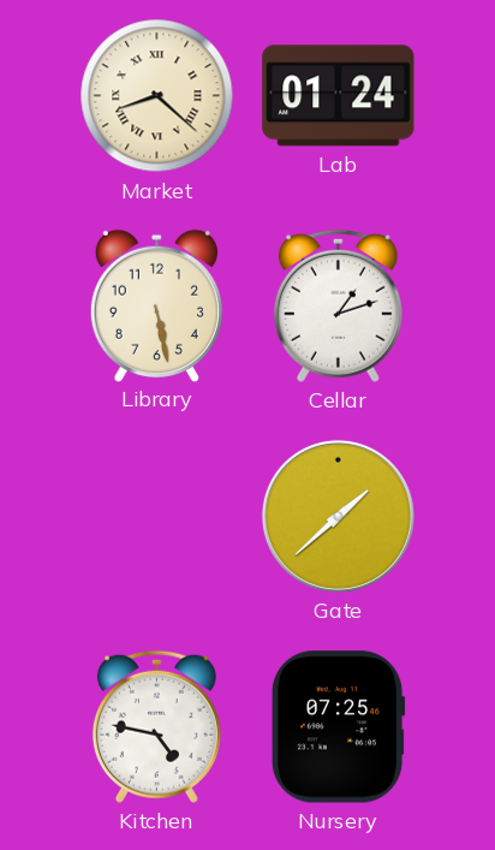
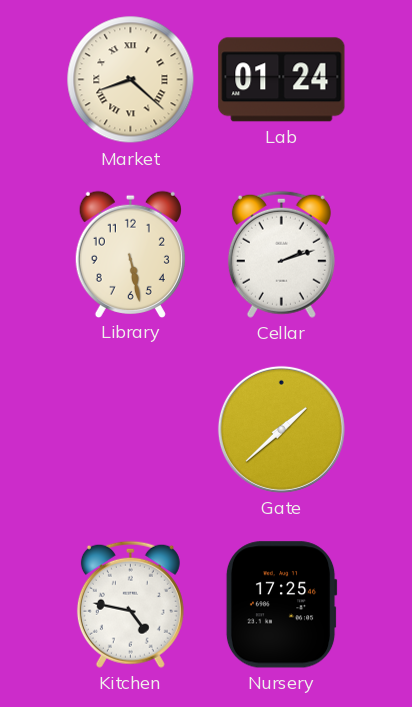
Cellar: 1:12 -> 2:12
Nursery: 07:25 -> 17:25
